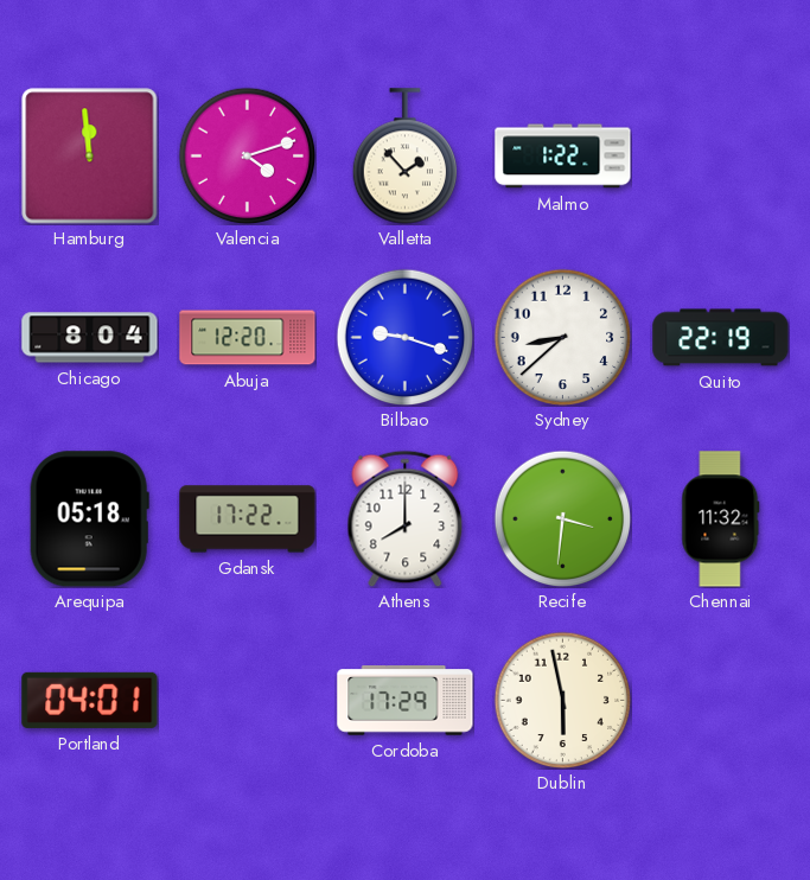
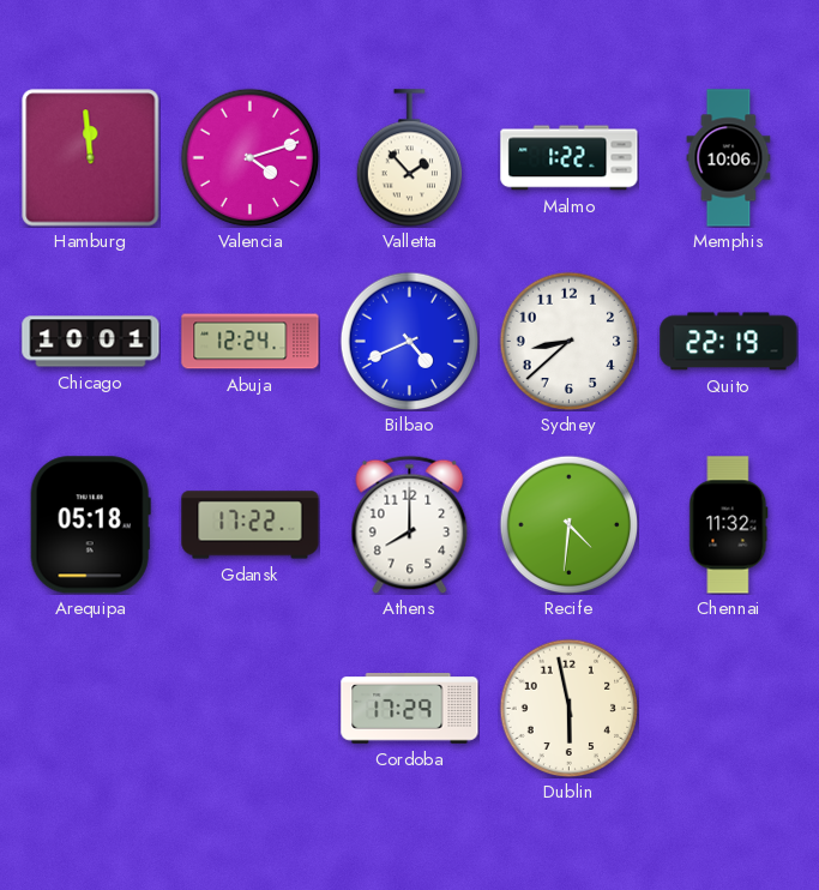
Memphis: none -> 10:06
Chicago: 8:04 -> 10:01
Abuja: 12:20 -> 12:24
Bilbao: 9:18 -> 4:41
Recife: 3:31 -> 4:31
Portland: 04:01 -> none
